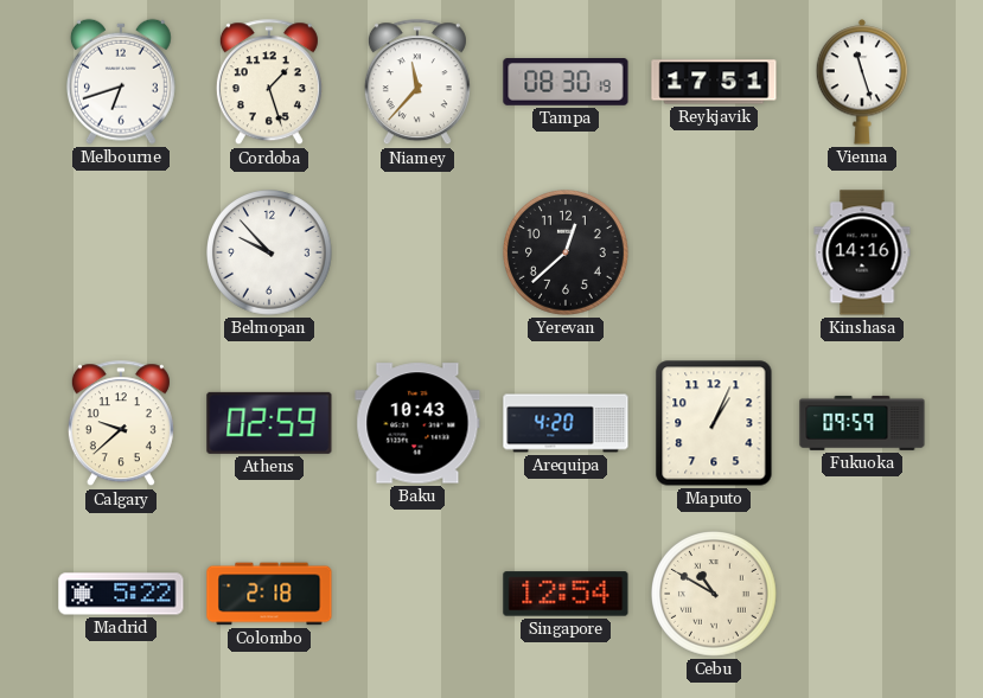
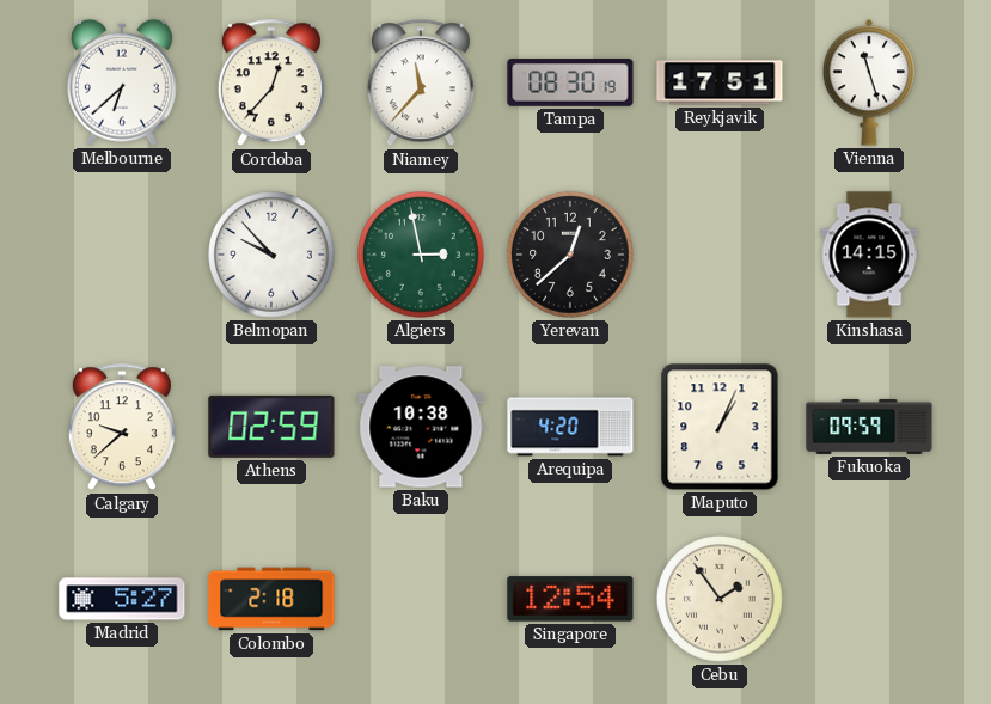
Melbourne: 6:42 -> 6:38
Cordoba: 1:27 -> 12:37
Algiers: none -> 2:58
Kinshasa: 14:16 -> 14:15
Baku: 10:43 -> 10:38
Madrid: 5:22 -> 5:27
Cebu: 10:50 -> 1:54
